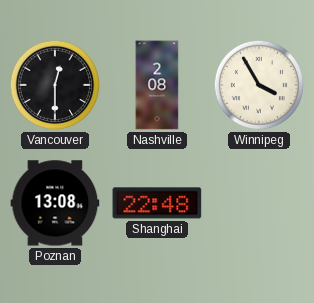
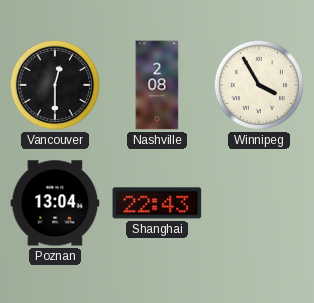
Poznan: 13:08 -> 13:04
Shanghai: 22:48 -> 22:43
